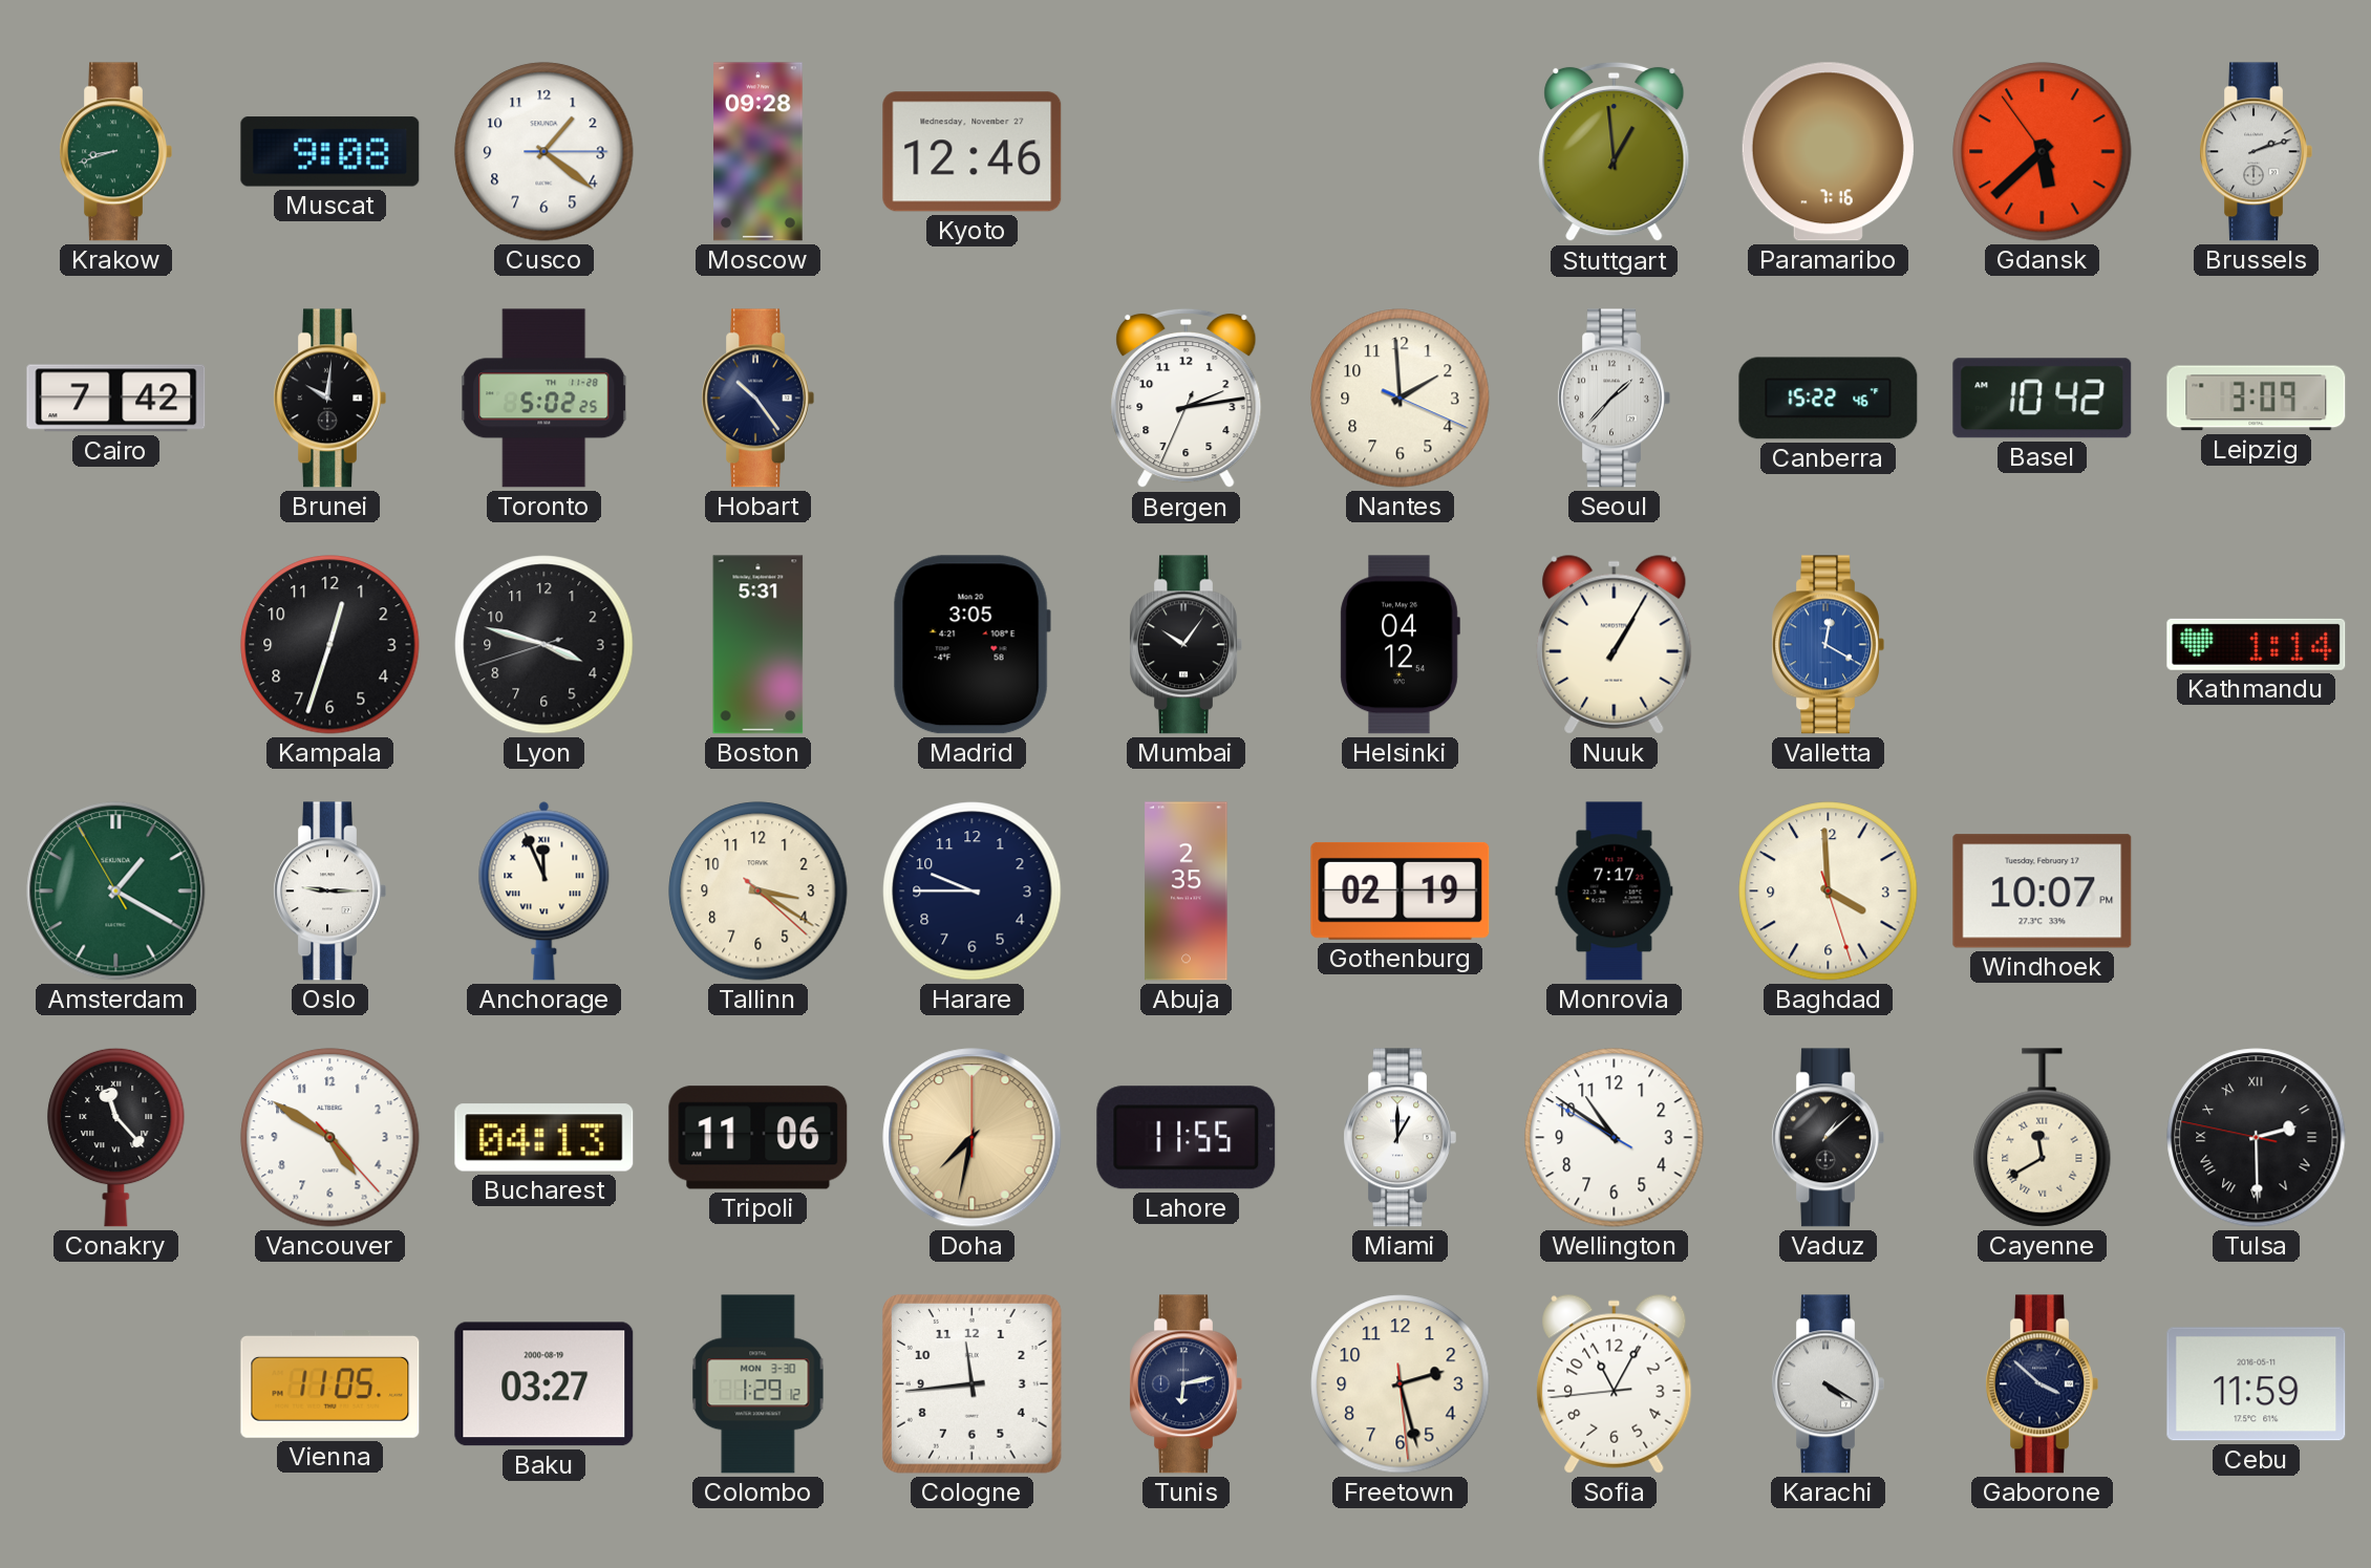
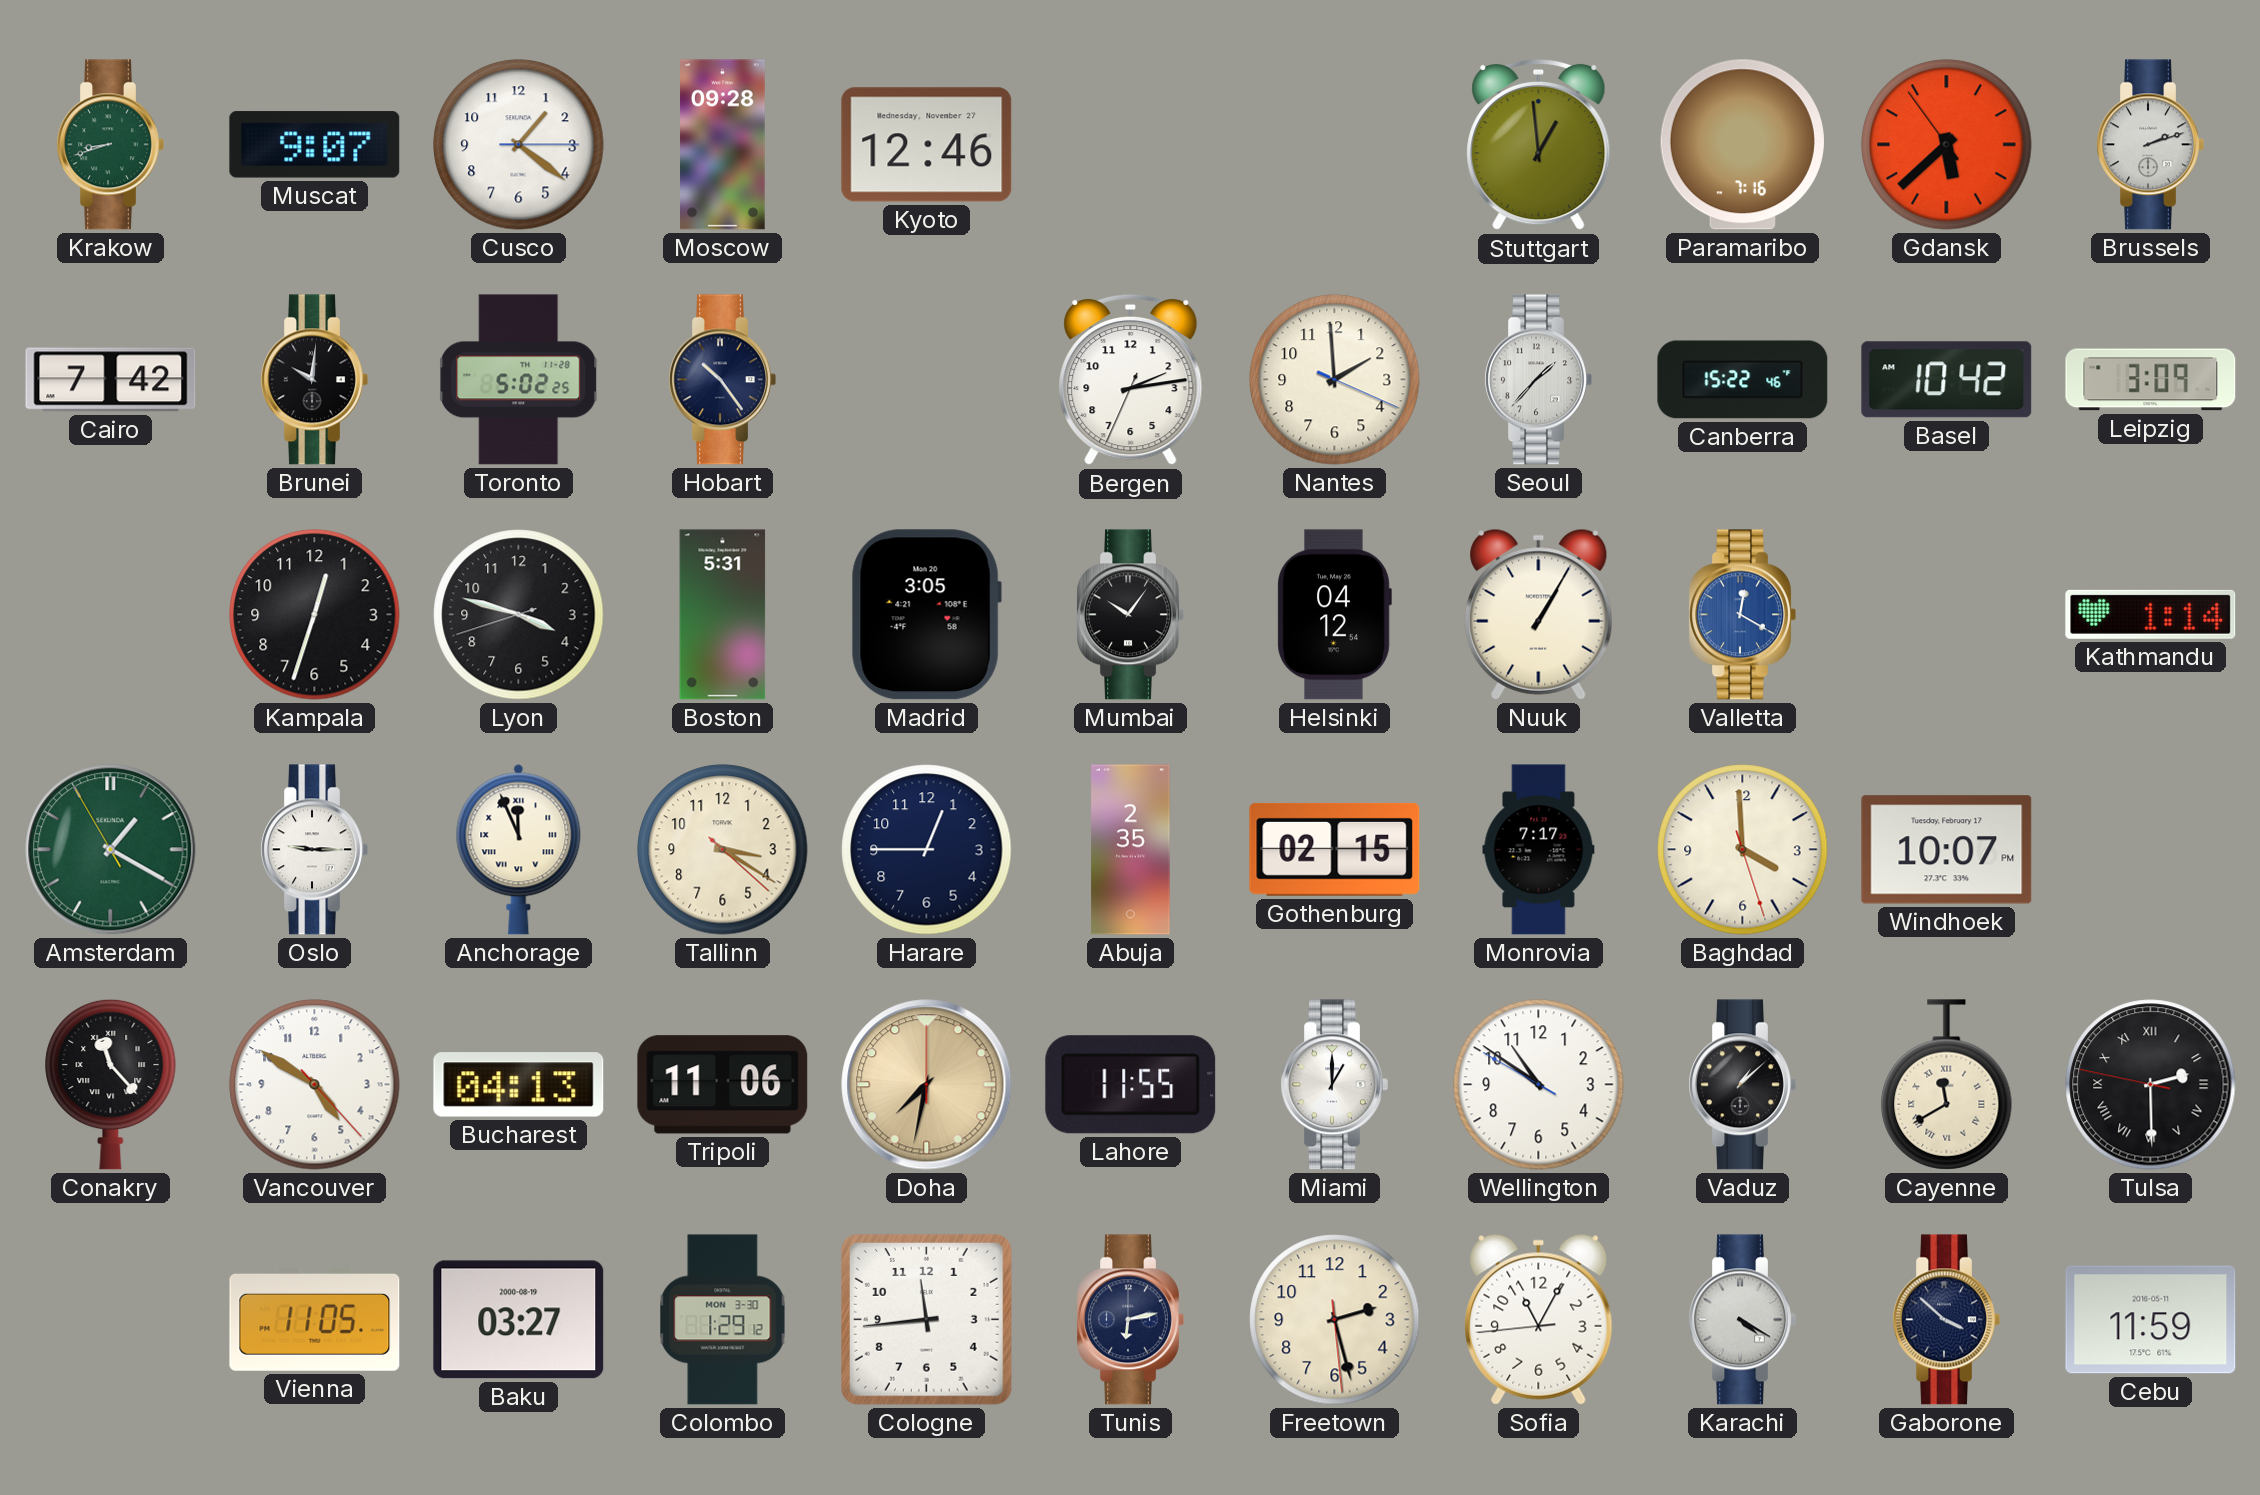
Muscat: 9:08 -> 9:07
Harare: 9:45 -> 12:45
Gothenburg: 02:19 -> 02:15
